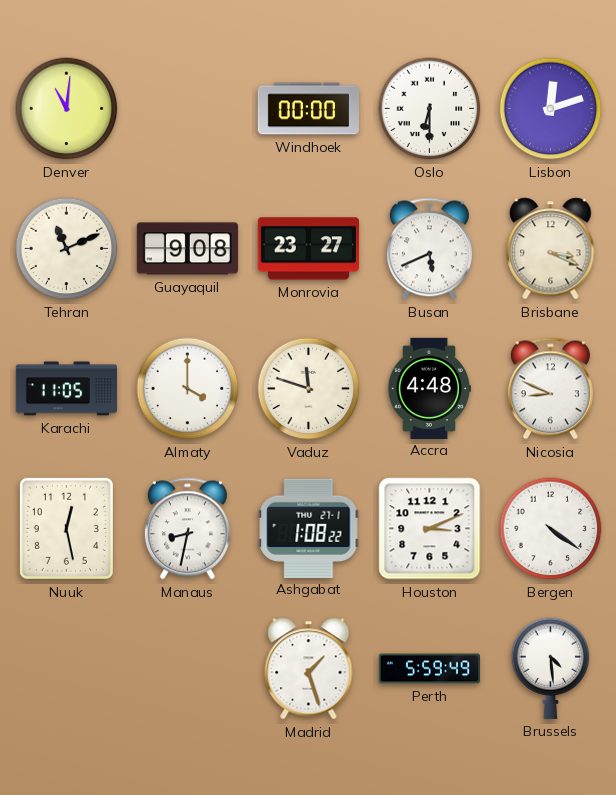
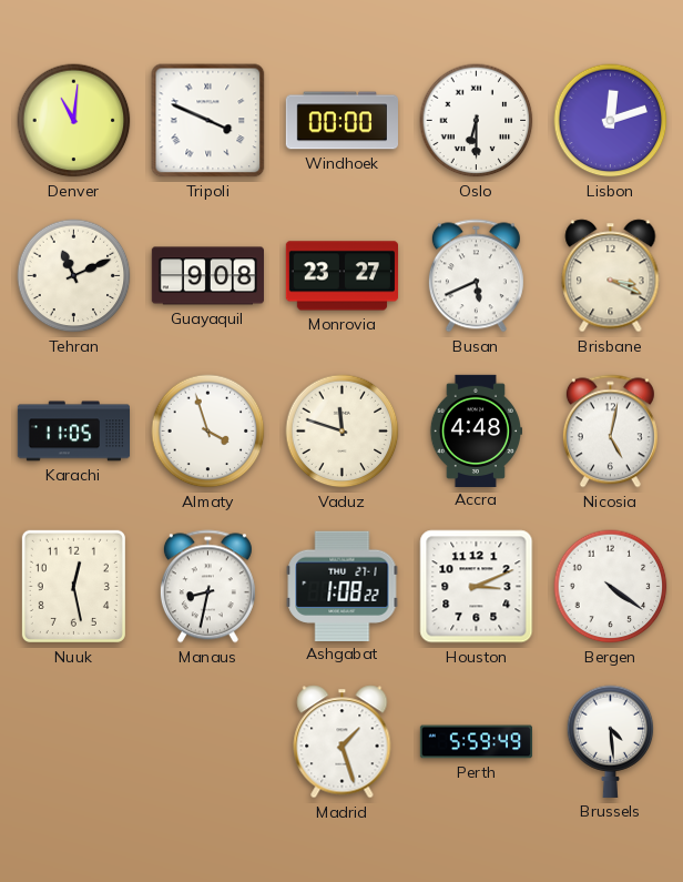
Tripoli: none -> 3:49
Almaty: 4:00 -> 3:57
Nicosia: 8:49 -> 5:02
